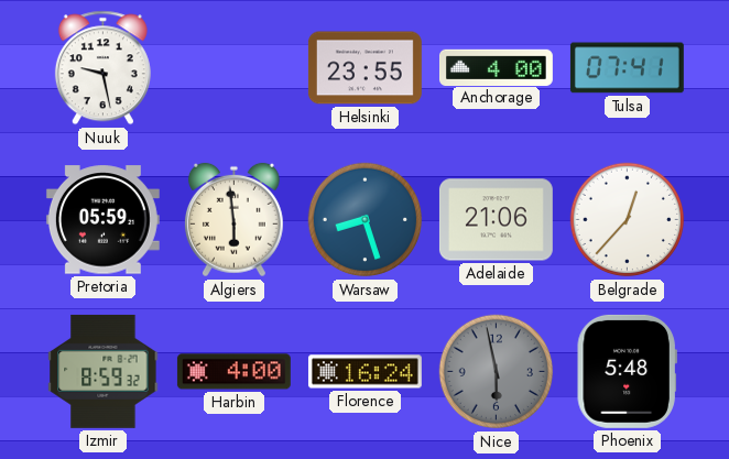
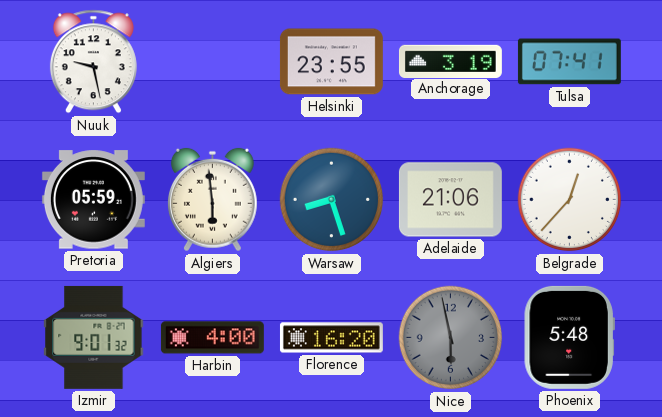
Anchorage: 4:00 -> 3:19
Izmir: 8:59 -> 9:01
Florence: 16:24 -> 16:20
